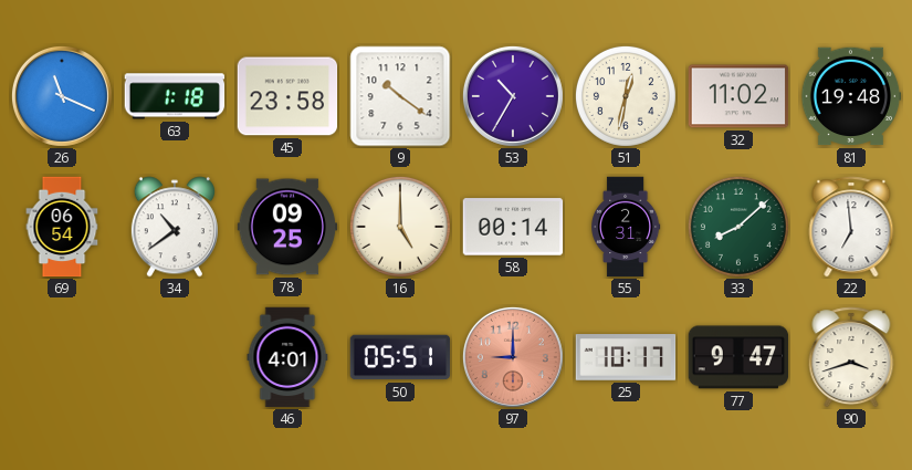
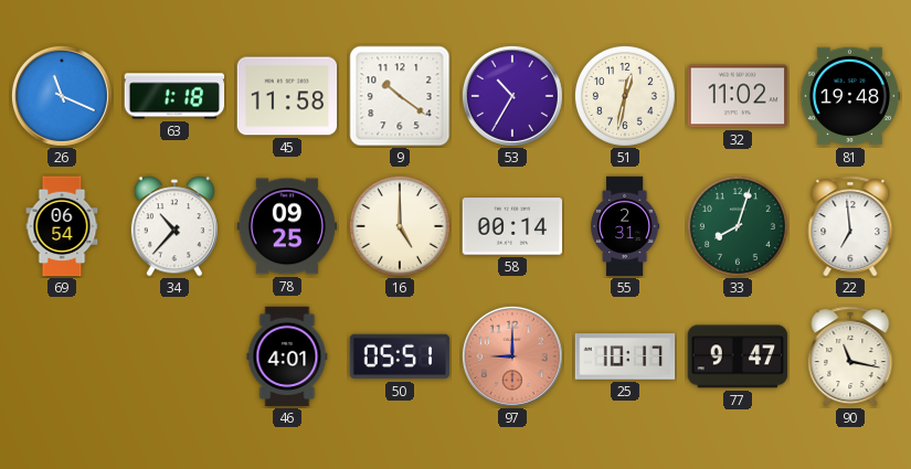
45: 23:58 -> 11:58
34: 10:39 -> 10:37
33: 8:08 -> 8:03
90: 3:42 -> 11:17
